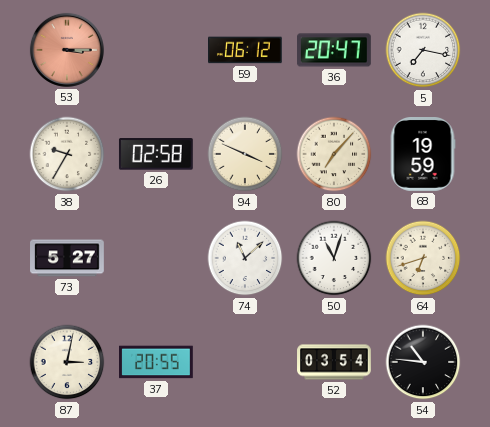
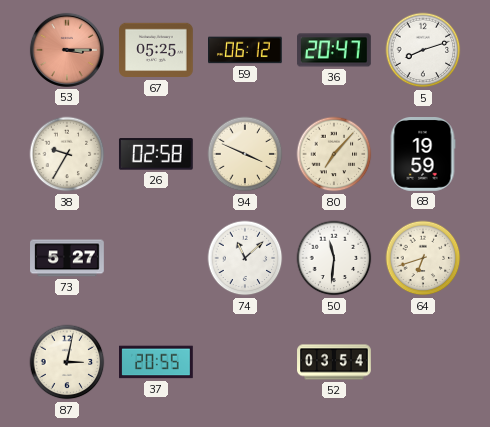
67: none -> 05:25
5: 7:17 -> 8:12
50: 11:03 -> 11:31
54: 10:46 -> none
